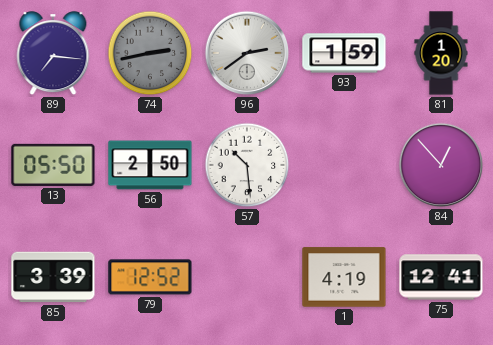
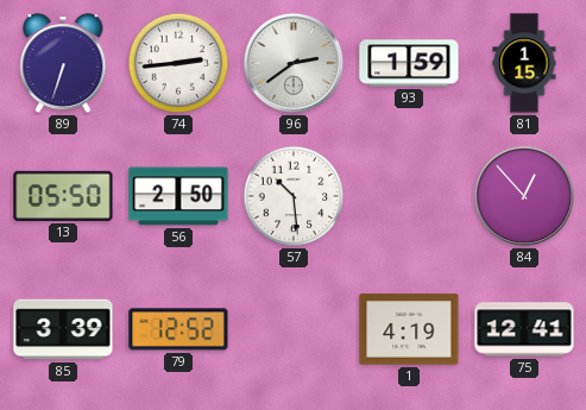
89: 7:16 -> 6:33
74: 2:43 -> 2:44
74 dial: grey -> white
81: 1:20 -> 1:15
